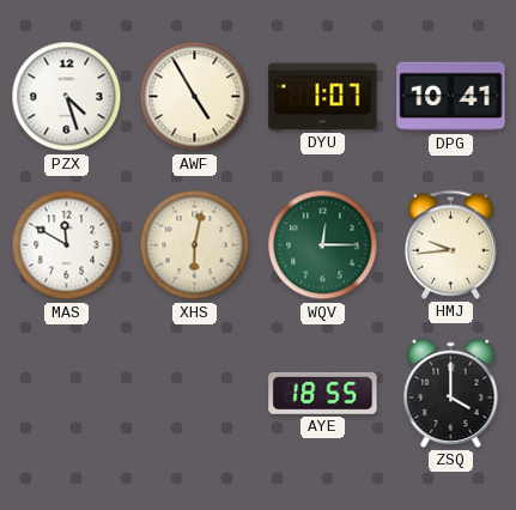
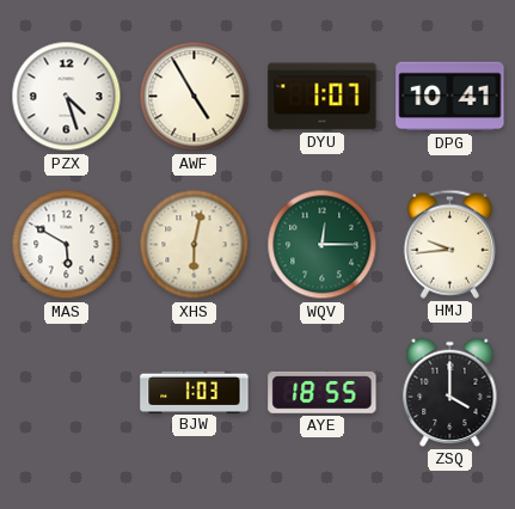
MAS: 11:50 -> 5:50
BJW: none -> 1:03
